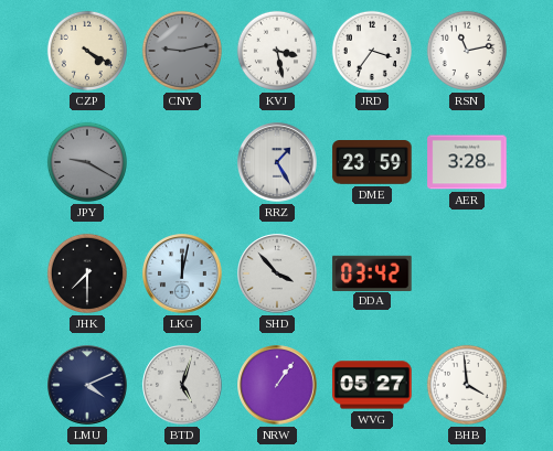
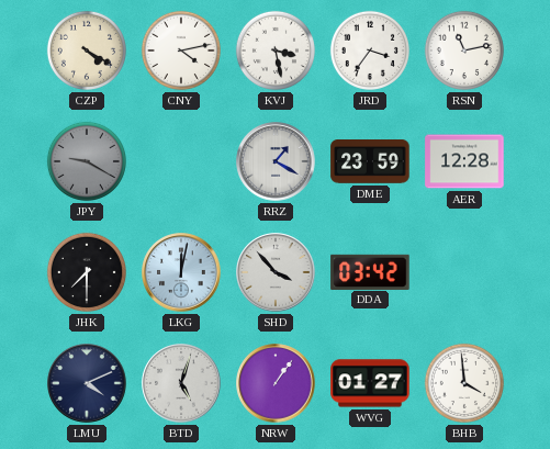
CNY: 9:13 -> 4:13
CNY dial: grey -> white
RRZ: 1:25 -> 1:20
AER: 3:28 -> 12:28
WVG: 05:27 -> 01:27
